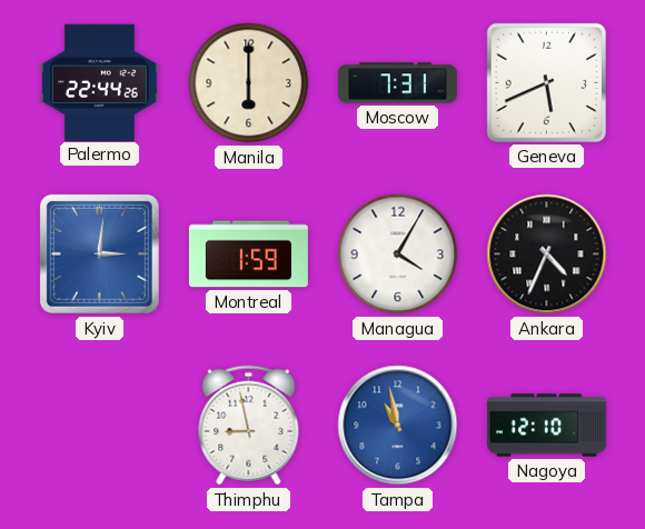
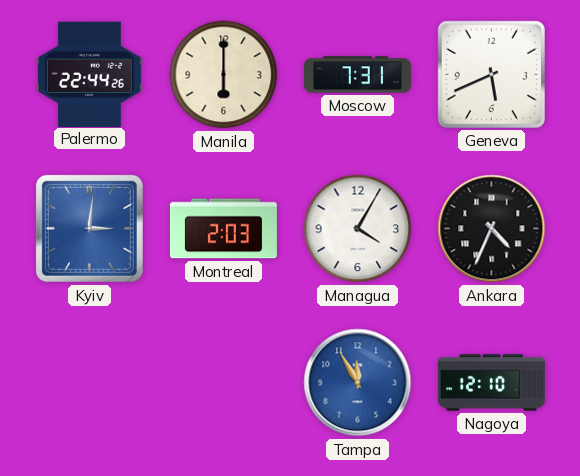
Montreal: 1:59 -> 2:03
Thimphu: 8:58 -> none
Tampa: 10:58 -> 11:55
